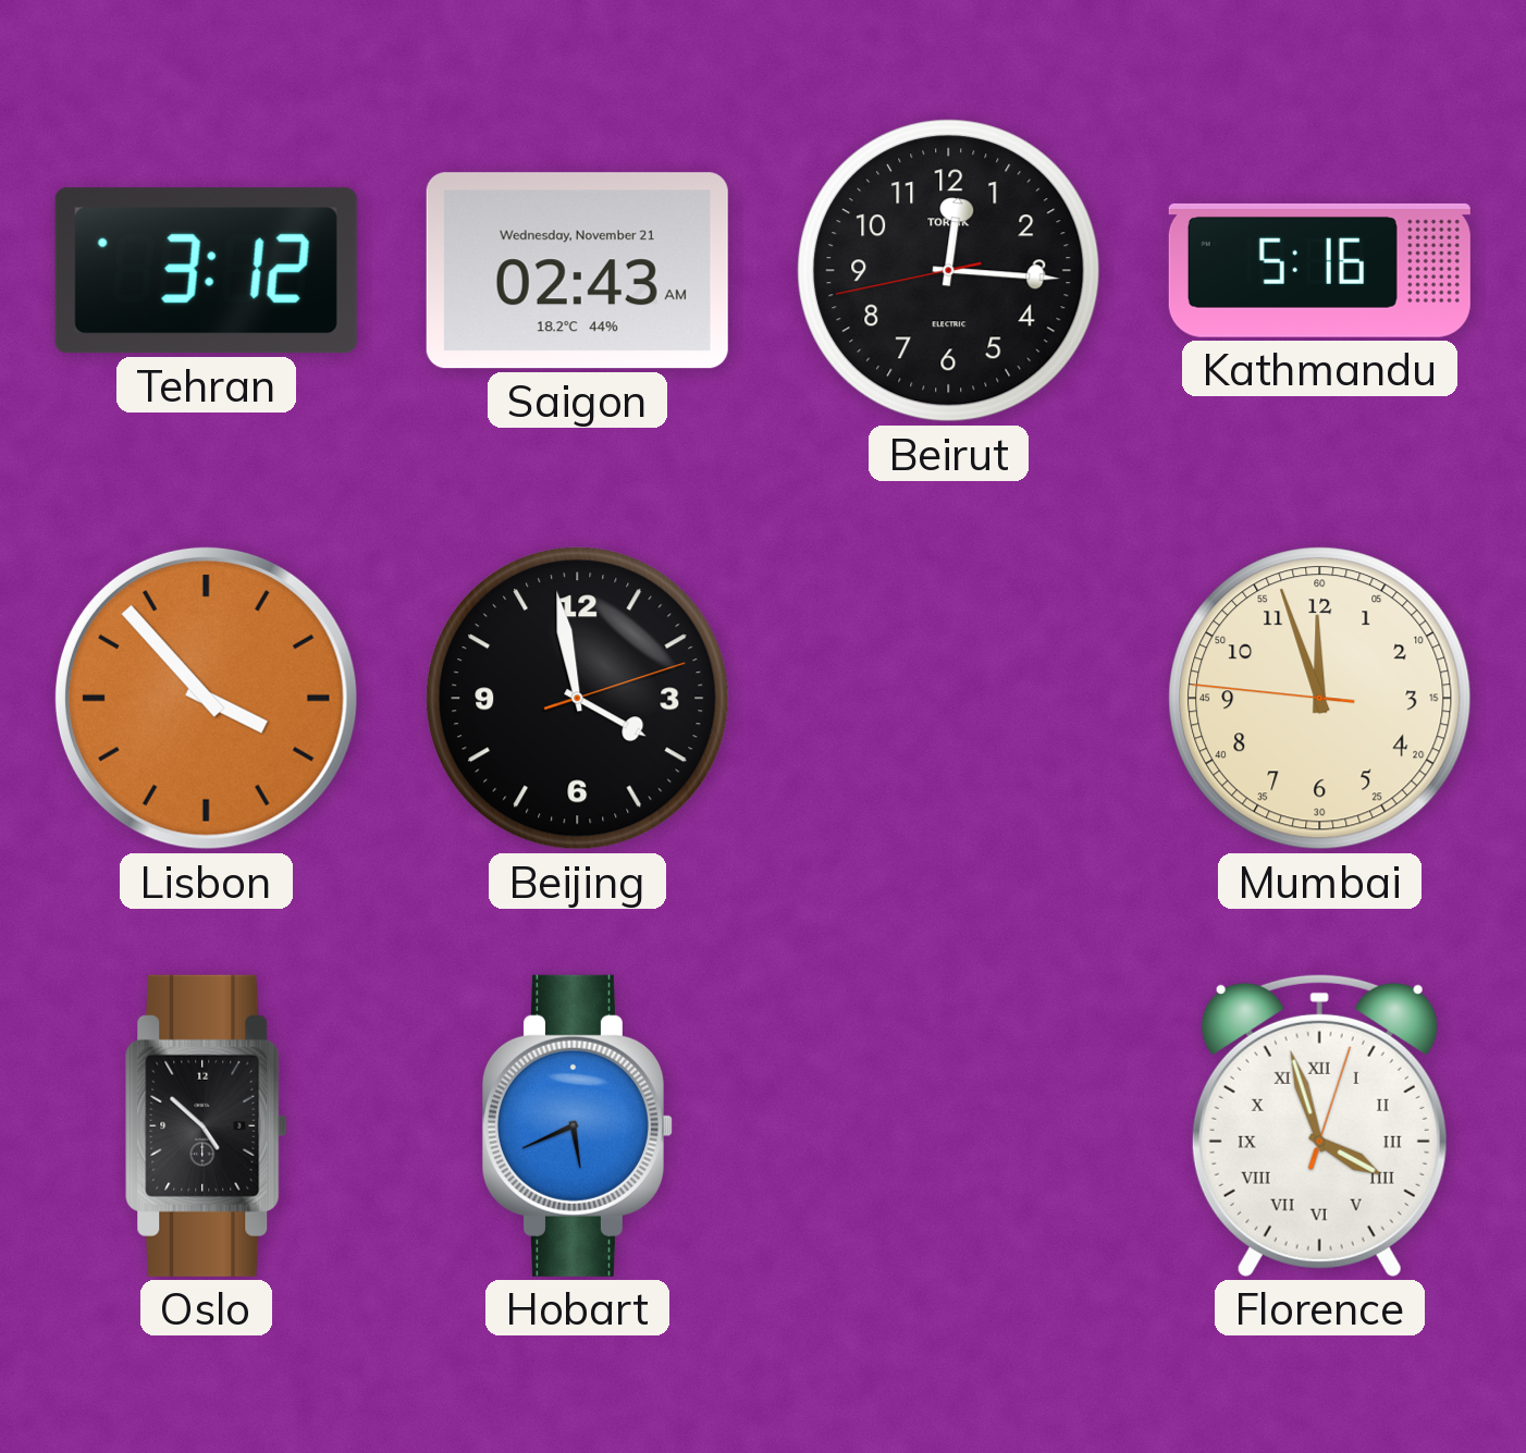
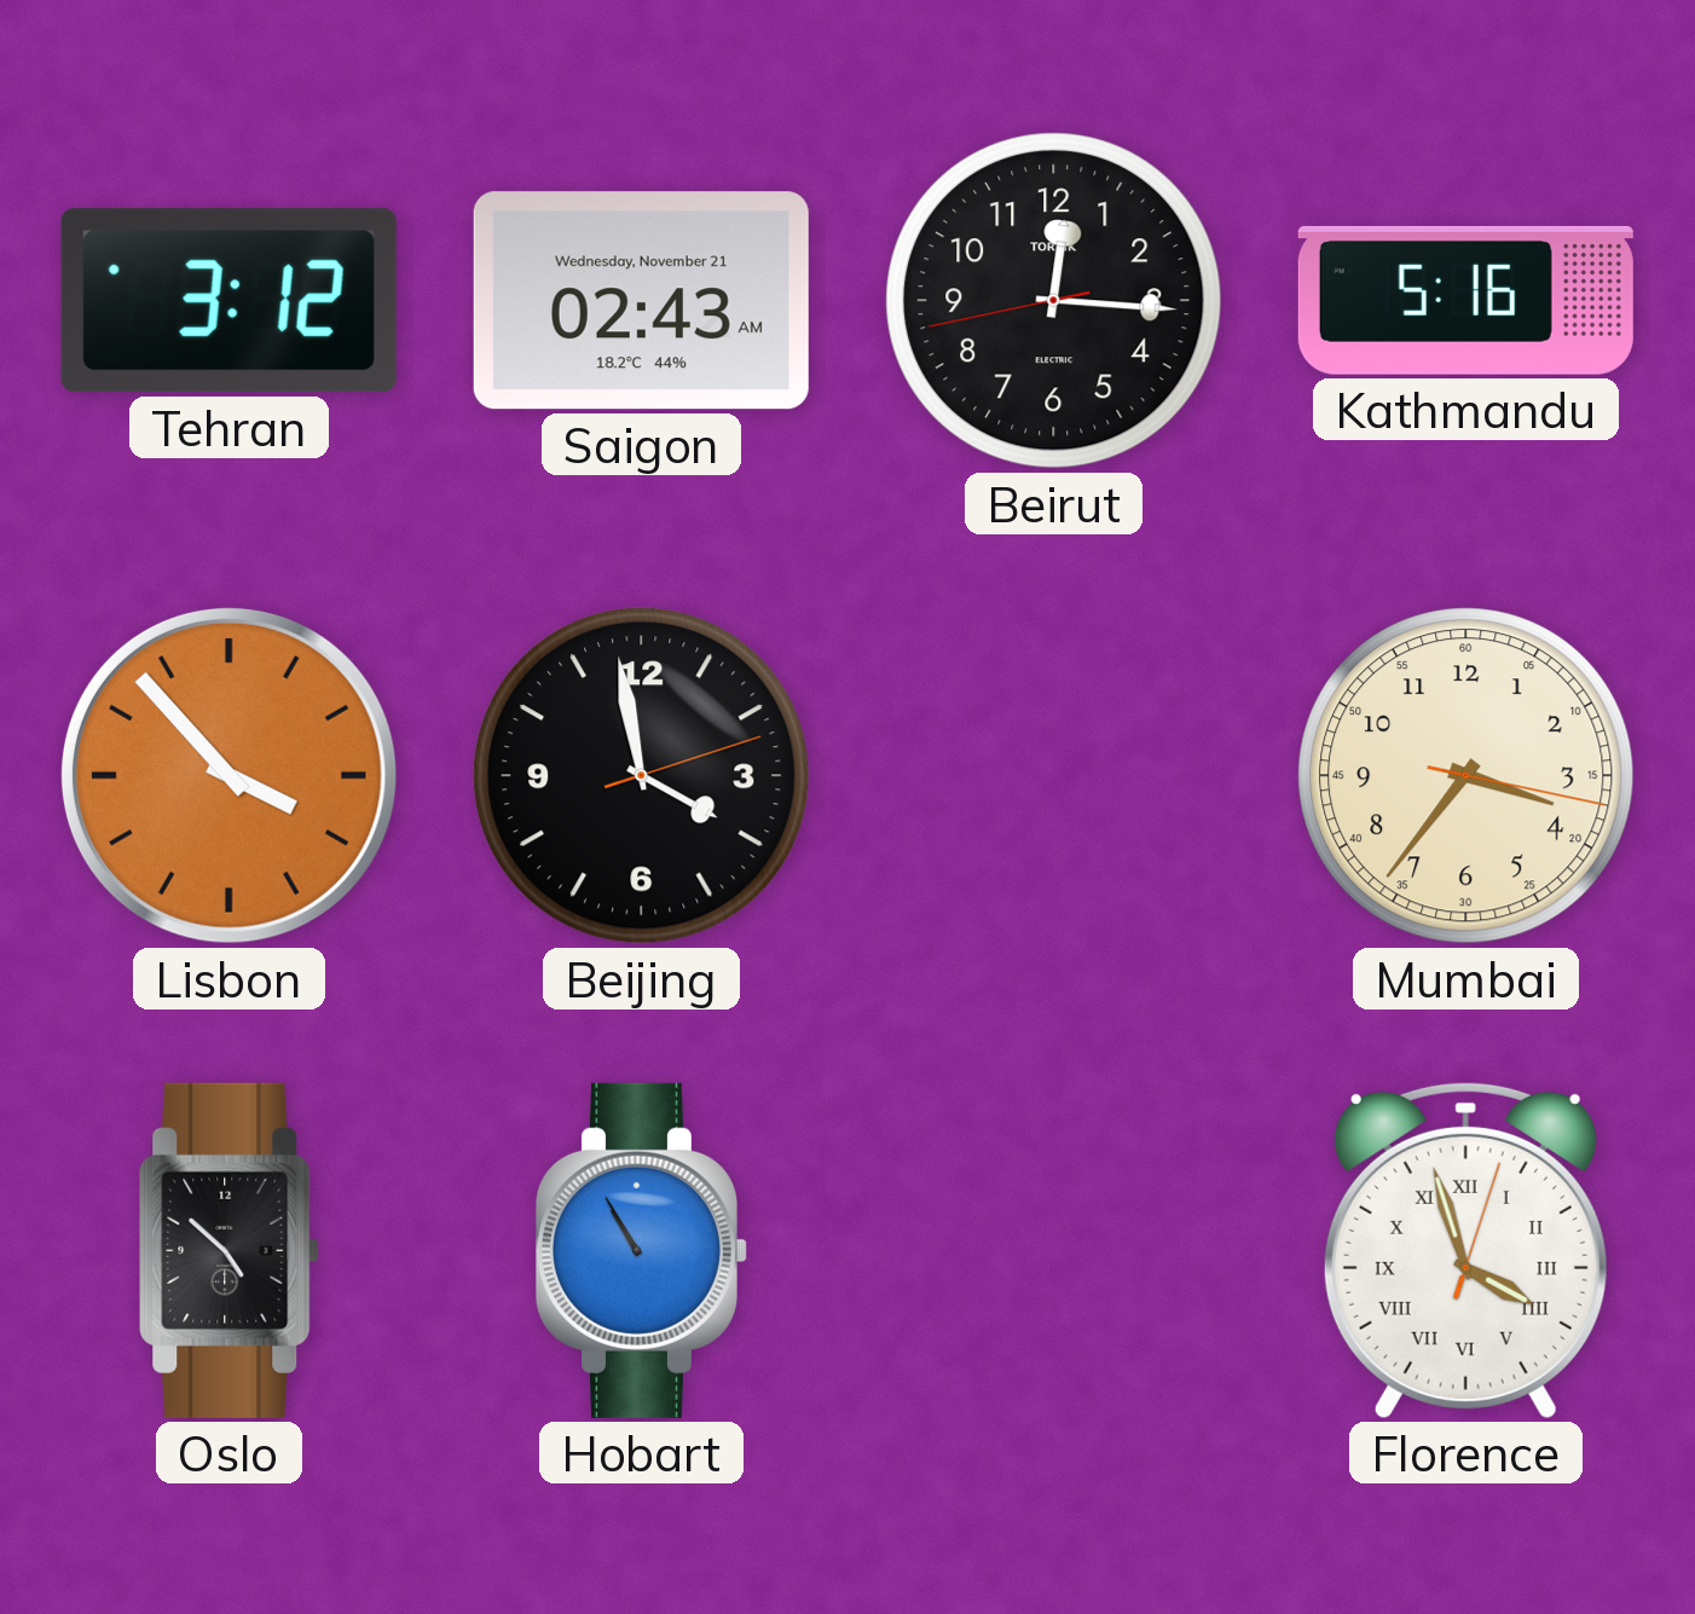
Mumbai: 11:56 -> 3:36
Hobart: 5:41 -> 10:55
